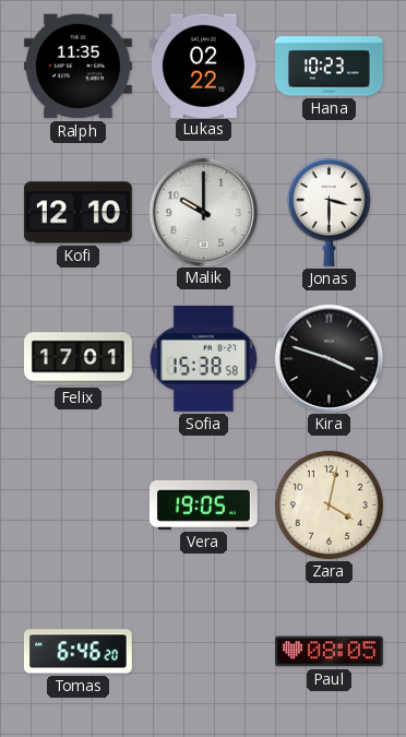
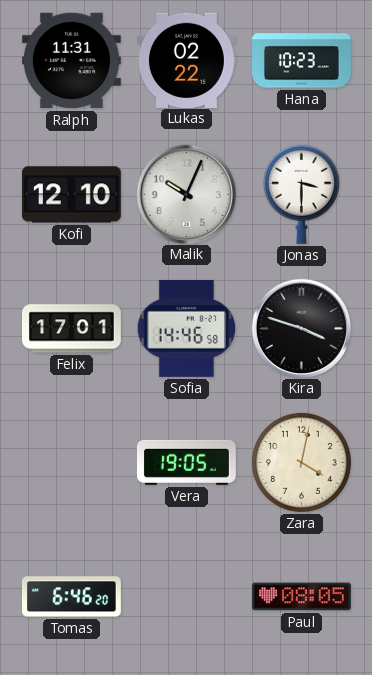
Ralph: 11:35 -> 11:31
Malik: 10:00 -> 10:04
Sofia: 15:38 -> 14:46
